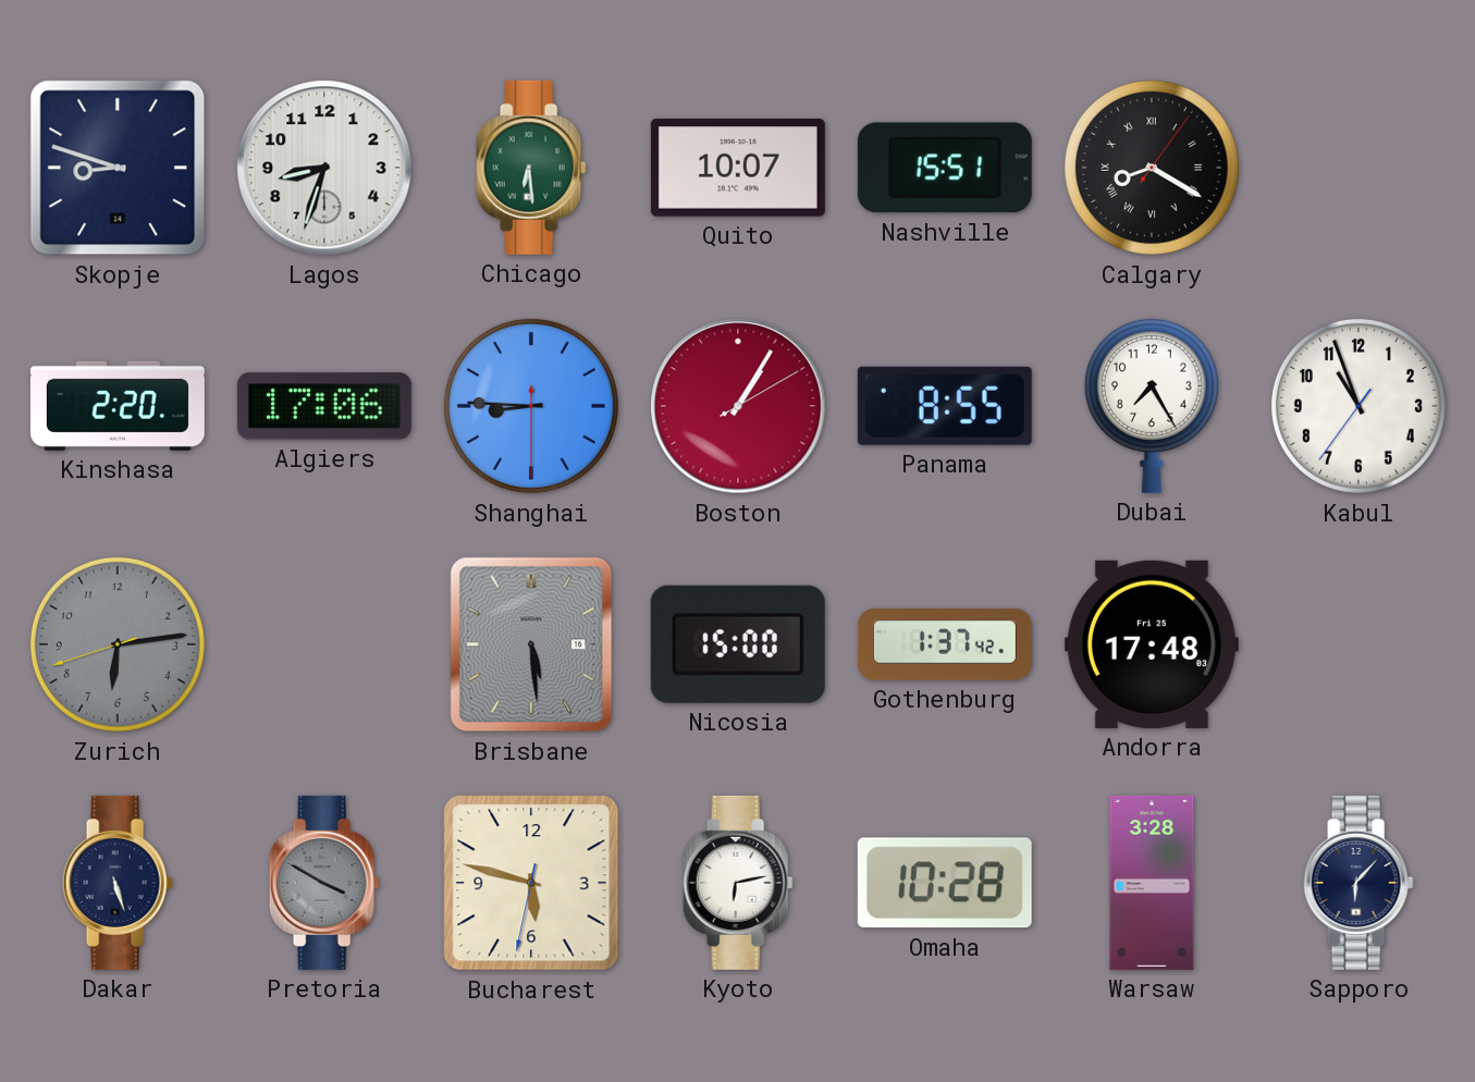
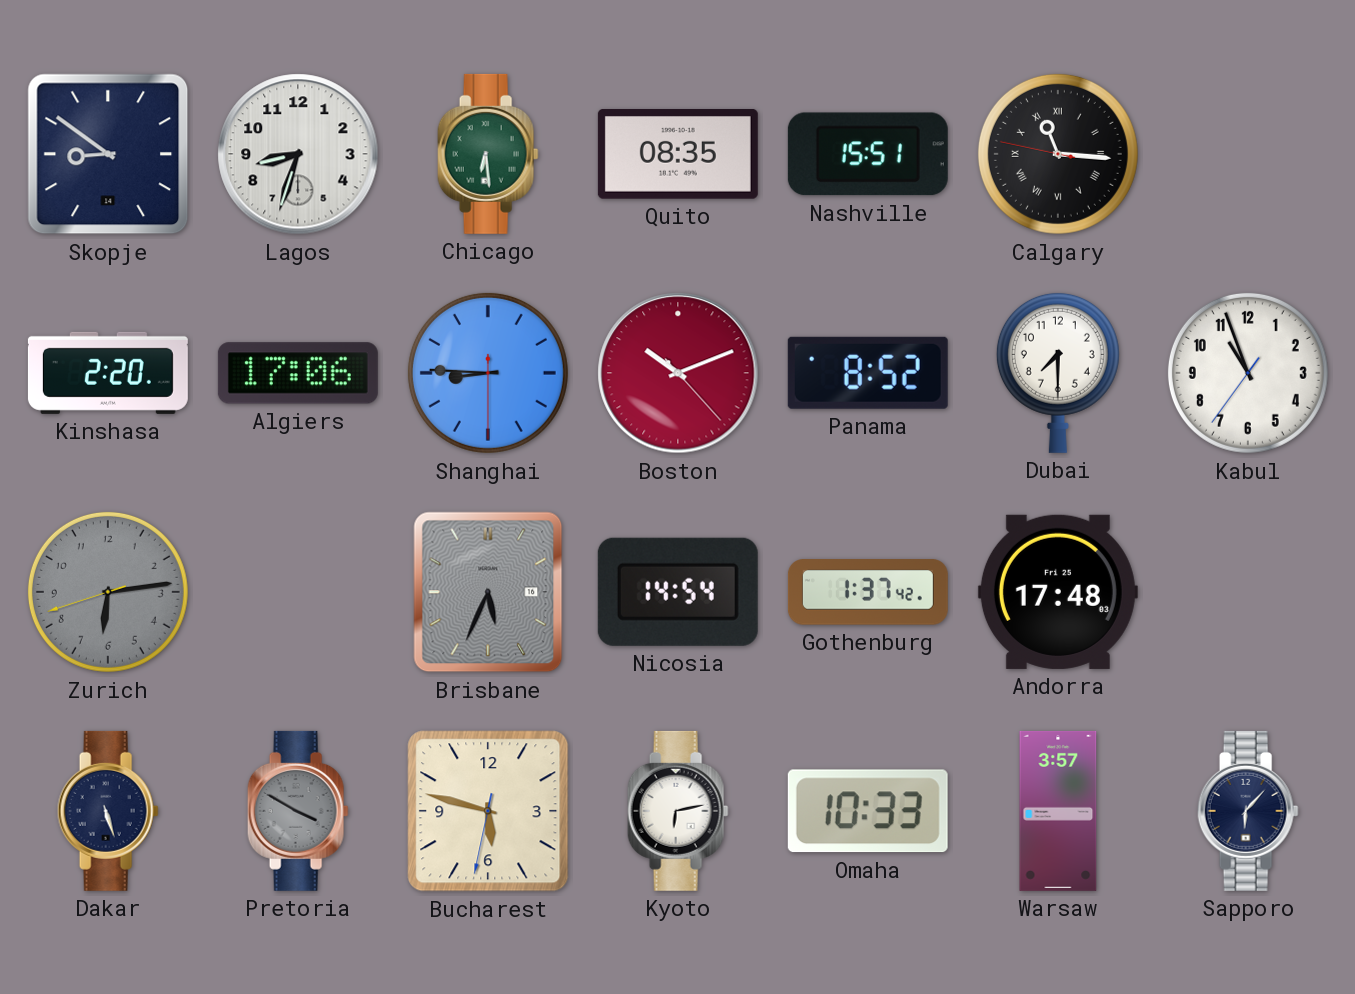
Skopje: 8:48 -> 8:51
Quito: 10:07 -> 08:35
Calgary: 8:20 -> 11:15
Boston: 1:05 -> 10:11
Panama: 8:55 -> 8:52
Dubai: 7:25 -> 7:30
Brisbane: 5:29 -> 5:34
Nicosia: 15:00 -> 14:54
Omaha: 10:28 -> 10:33
Warsaw: 3:28 -> 3:57
